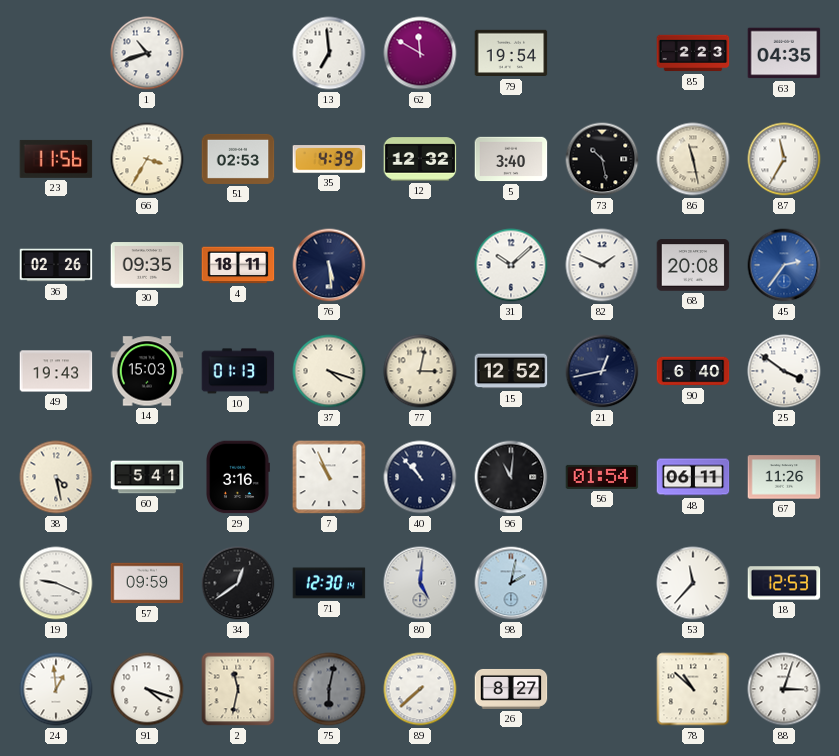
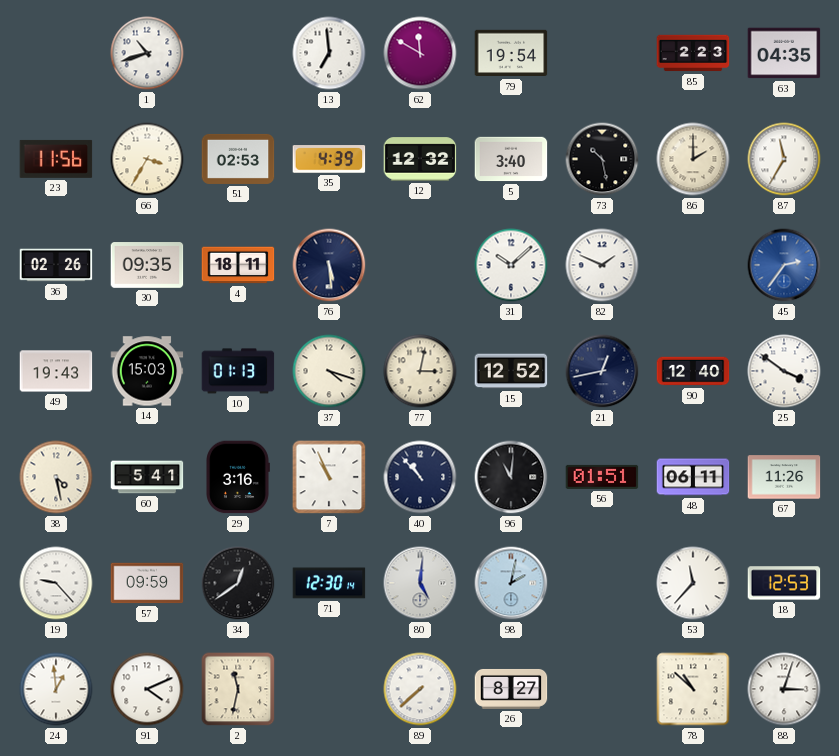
86: 11:28 -> 2:00
68: 20:08 -> none
90: 6:40 -> 12:40
56: 01:54 -> 01:51
19: 9:19 -> 9:23
91: 4:18 -> 4:11
75: 6:02 -> none
